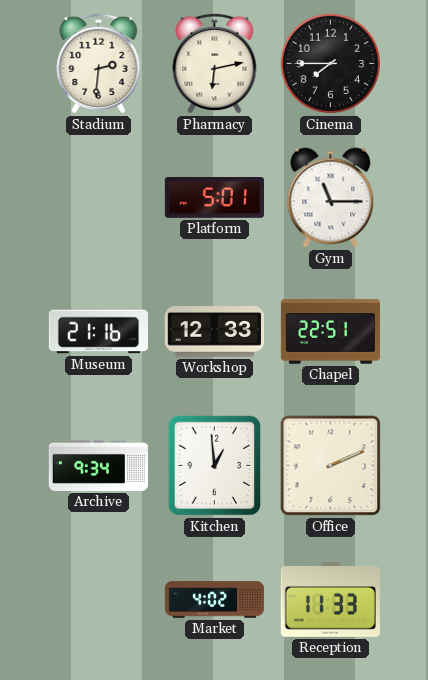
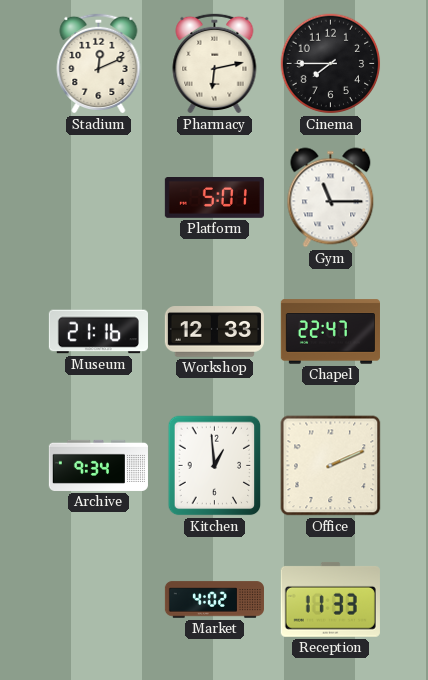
Stadium: 2:31 -> 12:11
Chapel: 22:51 -> 22:47
